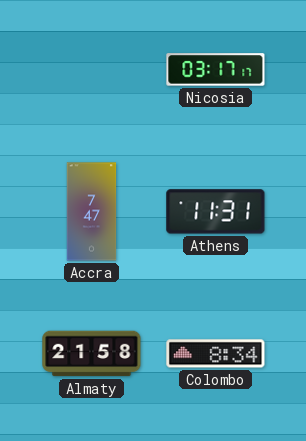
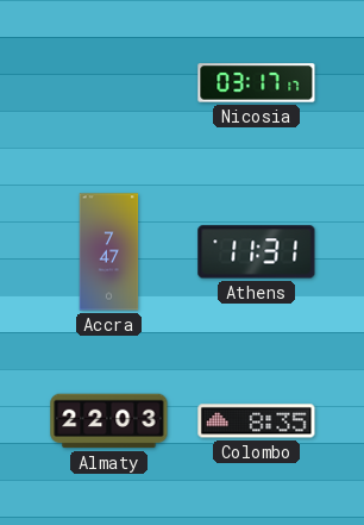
Almaty: 21:58 -> 22:03
Colombo: 8:34 -> 8:35
